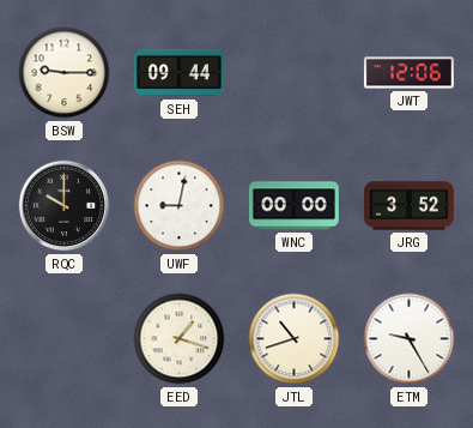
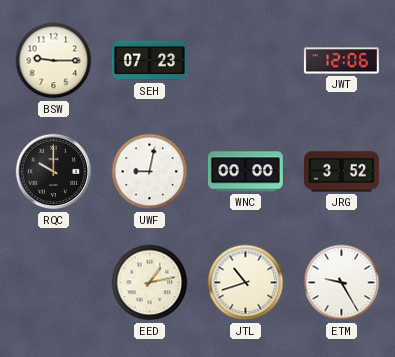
SEH: 09:44 -> 07:23
EED: 1:18 -> 1:13
